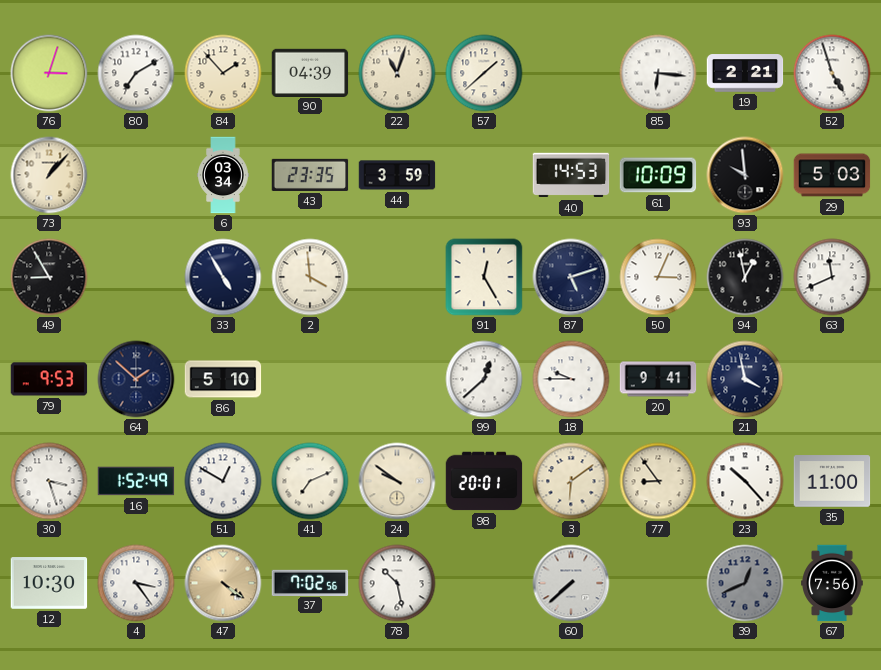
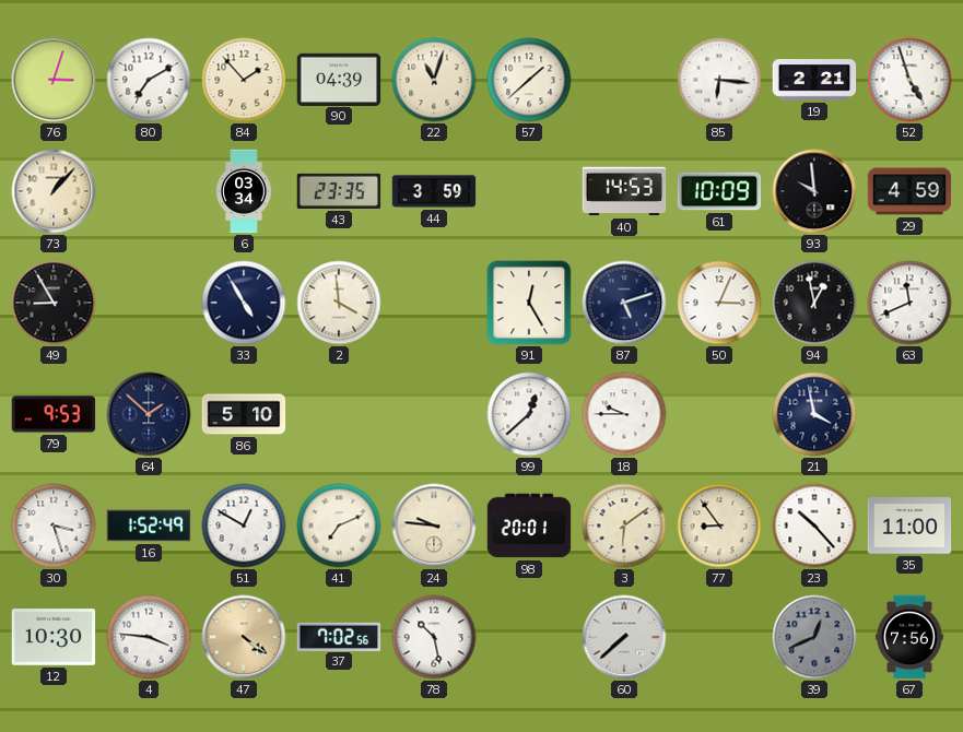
29: 5:03 -> 4:59
20: 9:41 -> none
24: 9:51 -> 9:46
4: 3:24 -> 3:46
